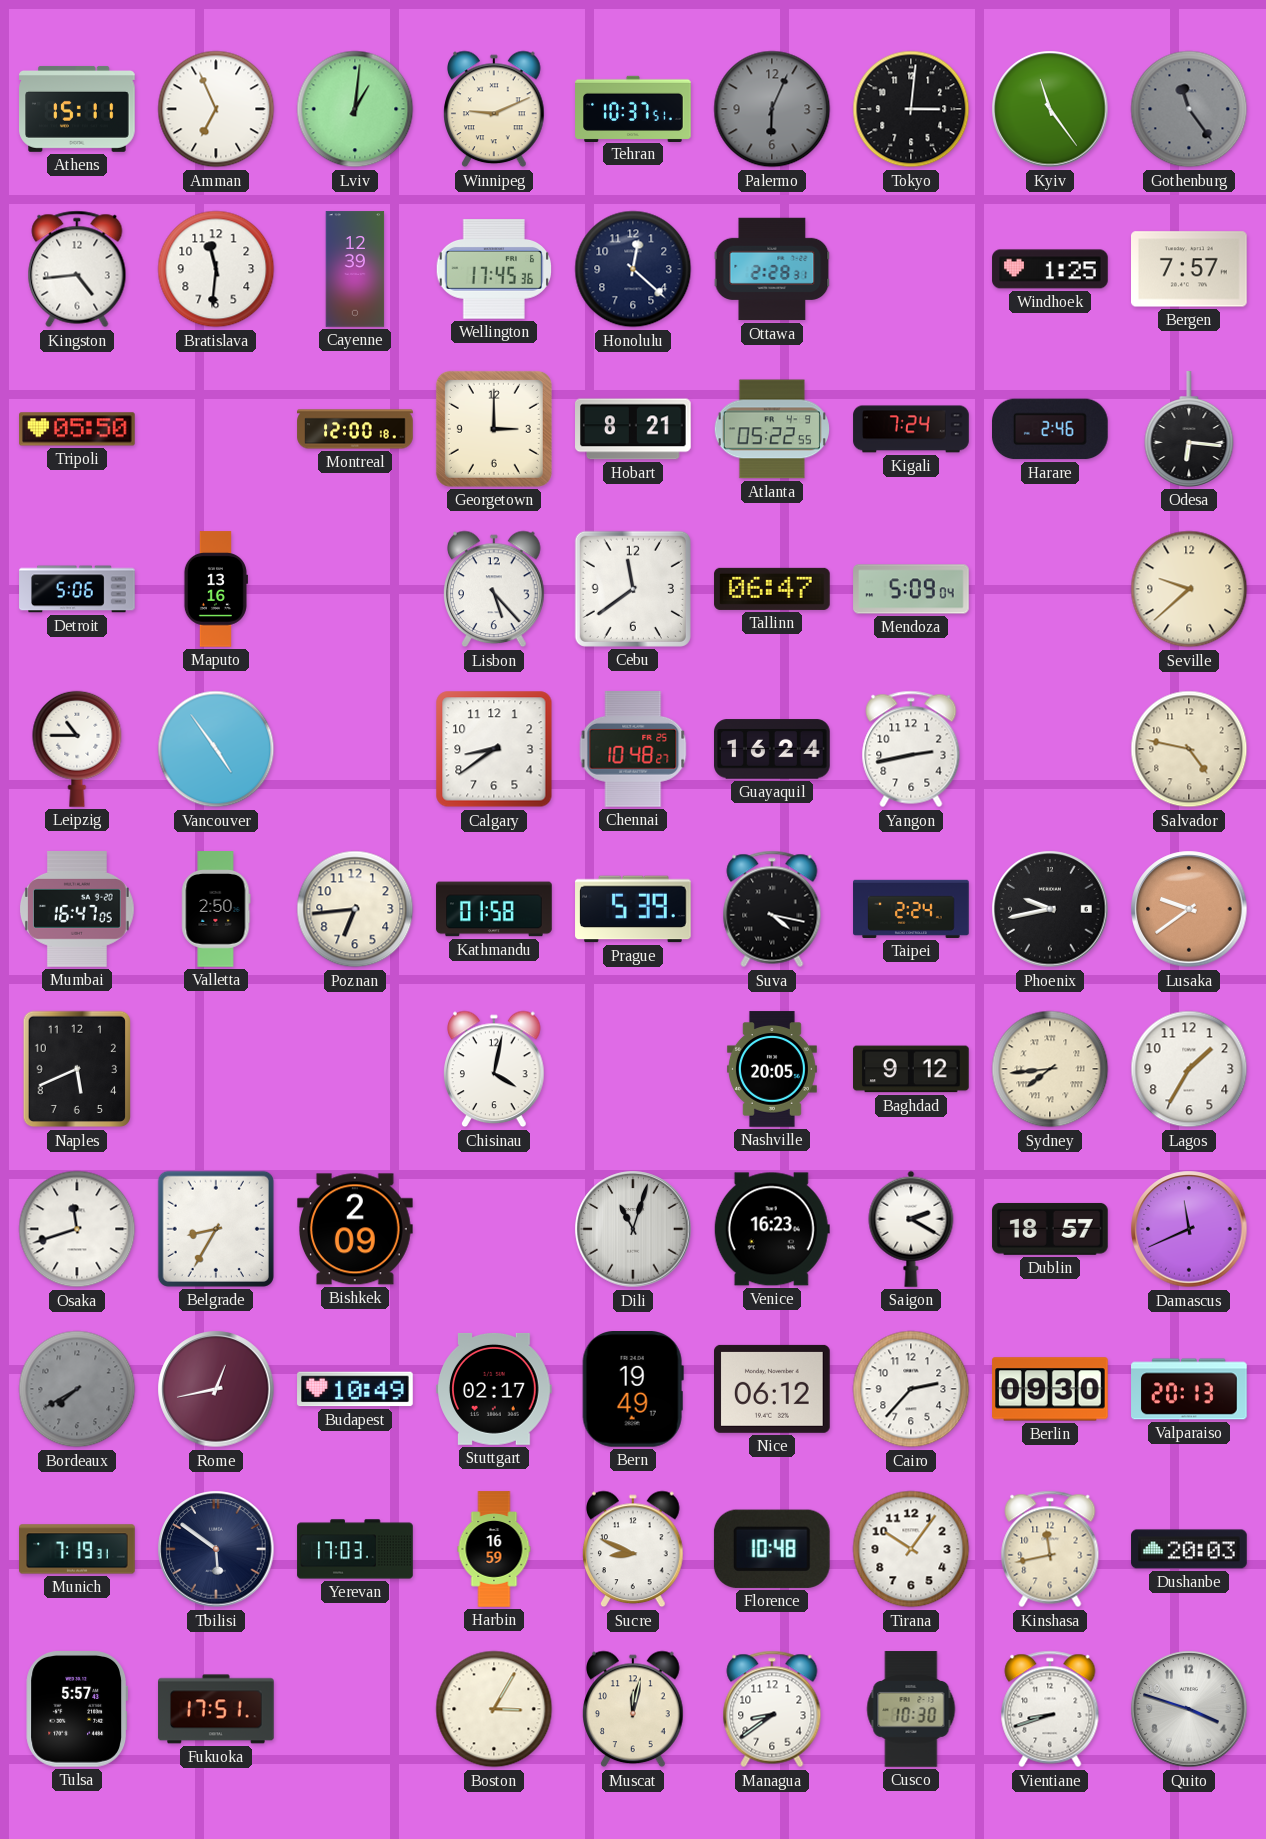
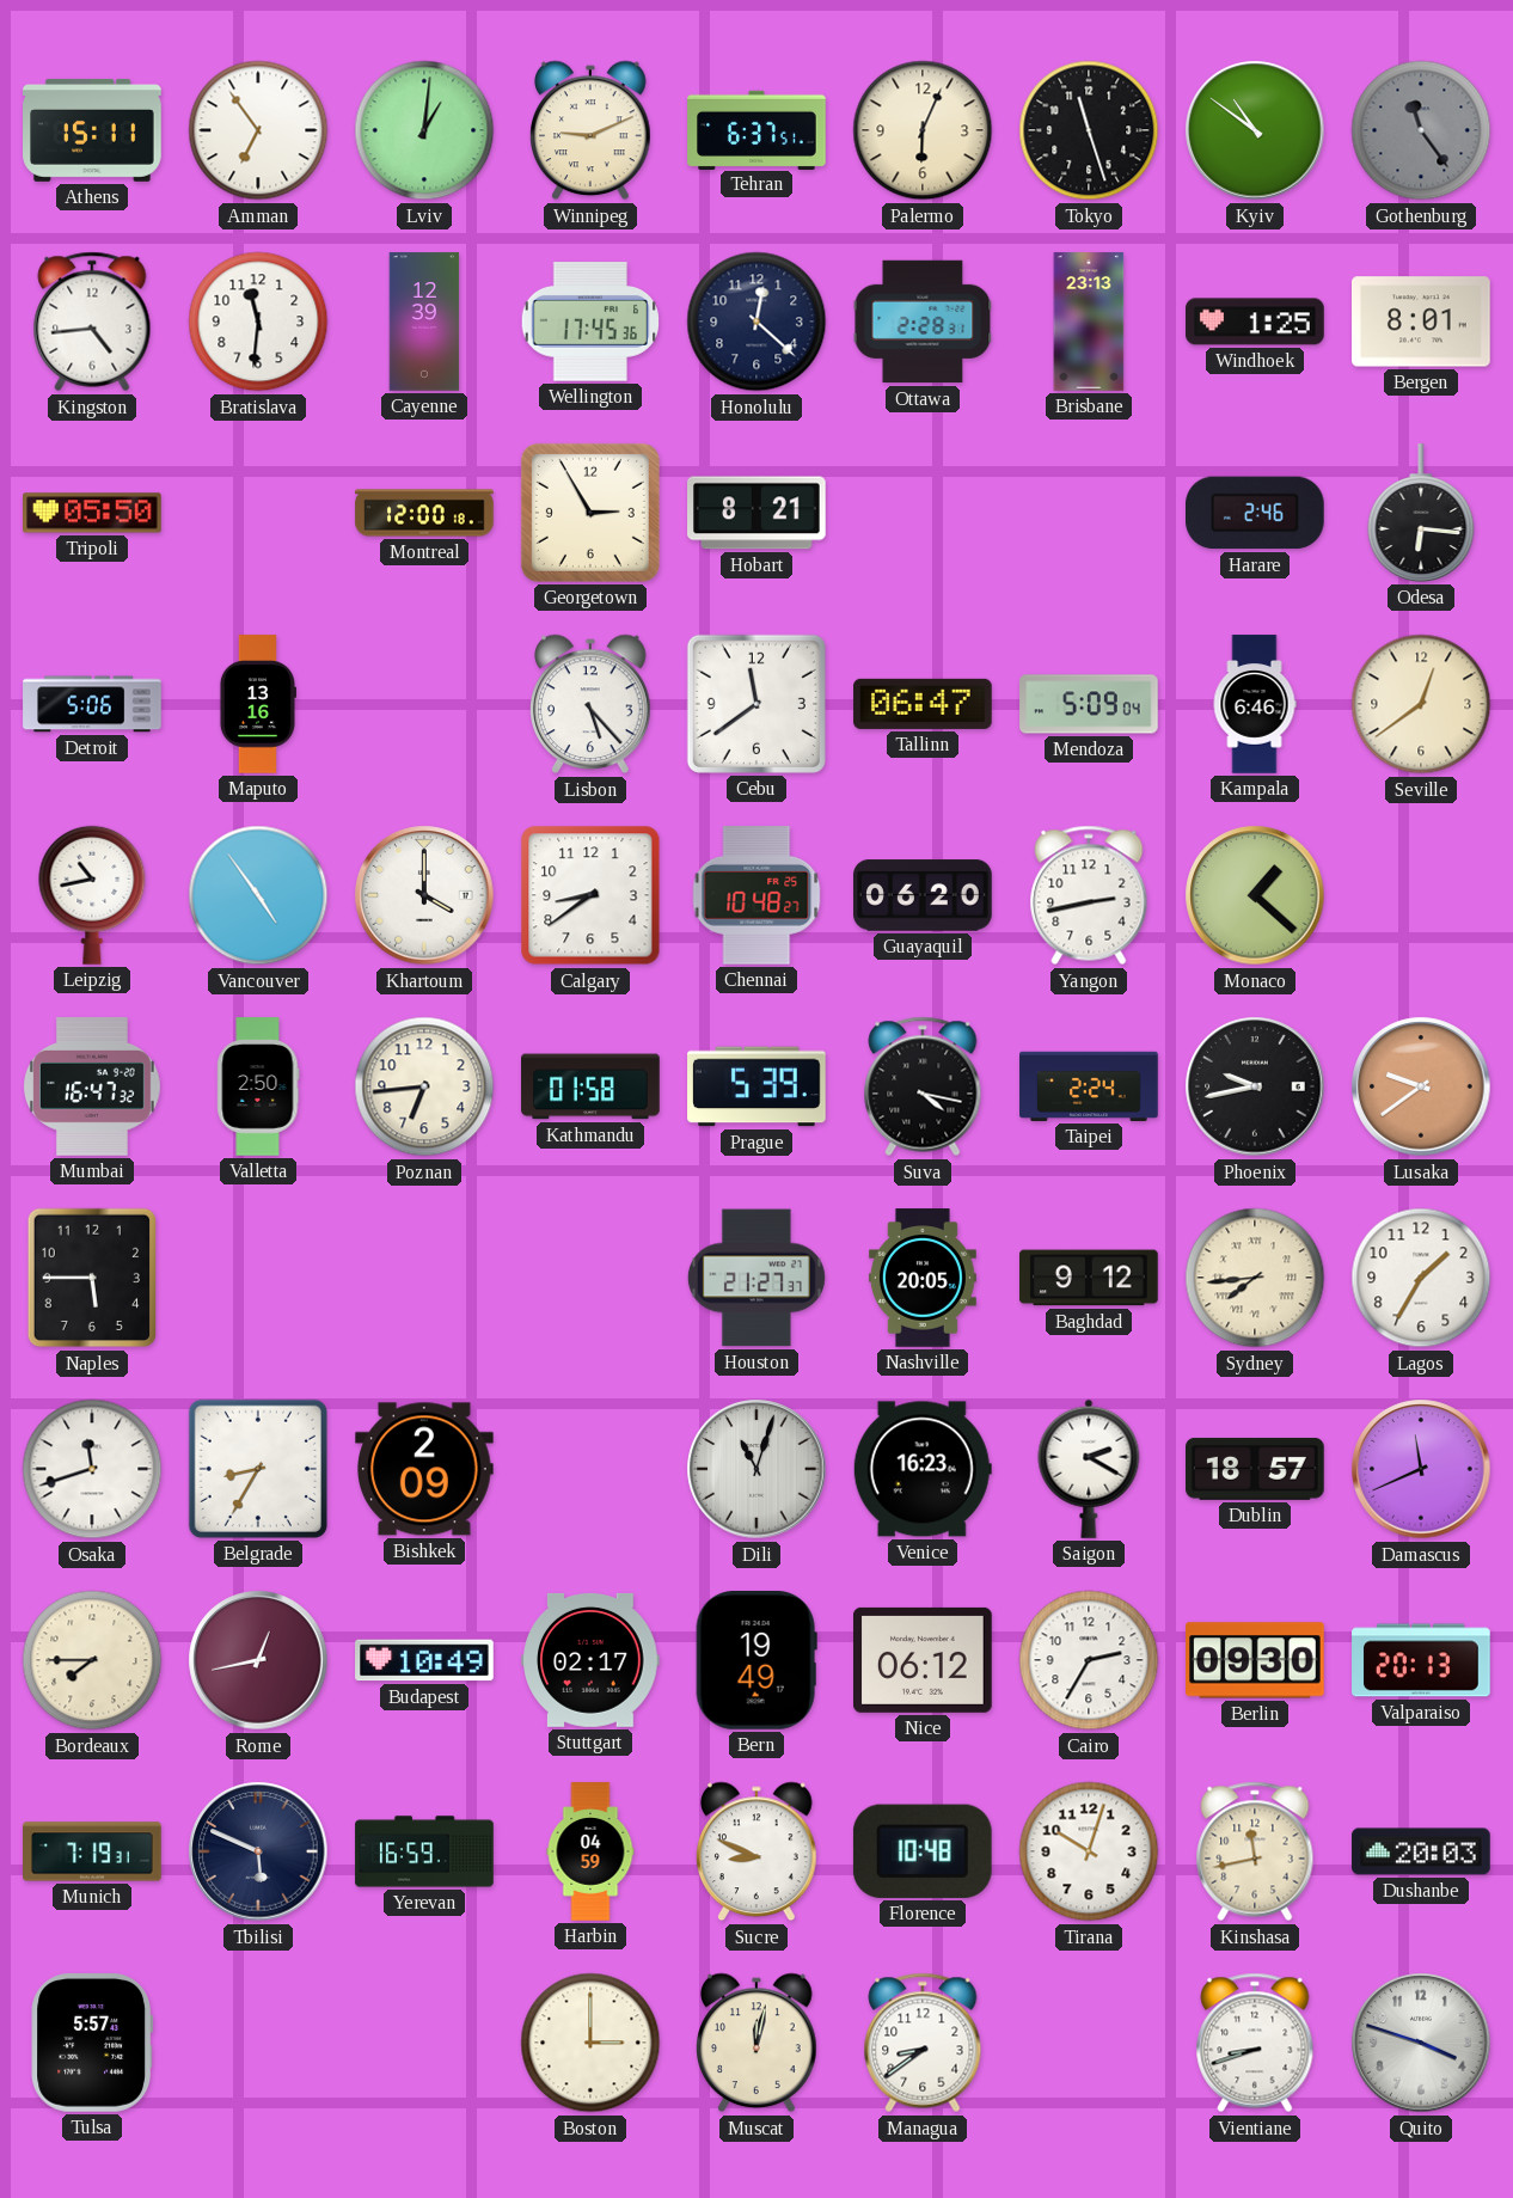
Amman: 6:56 -> 6:54
Tehran: 10:37 -> 6:37
Palermo dial: grey -> cream
Tokyo: 3:01 -> 11:27
Kyiv: 11:24 -> 10:51
Brisbane: none -> 23:13
Bergen: 7:57 -> 8:01
Georgetown: 3:00 -> 2:55
Atlanta: 05:22 -> none
Kigali: 7:24 -> none
Kampala: none -> 6:46
Seville: 9:38 -> 12:39
Leipzig: 10:45 -> 10:43
Khartoum: none -> 4:00
Guayaquil: 16:24 -> 06:20
Monaco: none -> 1:22
Salvador: 4:47 -> none
Mumbai: 16:47:05 -> 16:47:32
Naples: 5:41 -> 5:45
Chisinau: 4:02 -> none
Houston: none -> 21:27
Bordeaux: 7:40 -> 7:45
Bordeaux dial: grey -> cream
Cairo: 2:37 -> 2:35
Tbilisi: 5:51 -> 5:49
Yerevan: 17:03 -> 16:59
Harbin: 16:59 -> 04:59
Tirana: 10:06 -> 10:03
Fukuoka: 17:51 -> none
Boston: 3:05 -> 3:00
Cusco: 10:30 -> none
